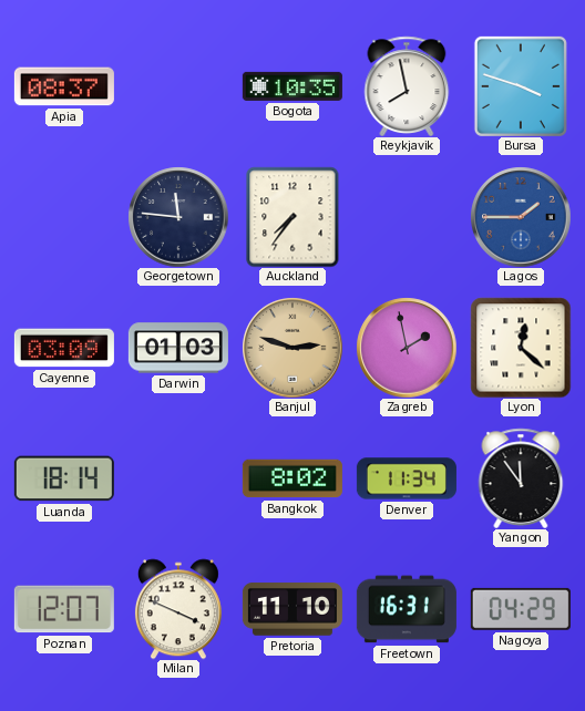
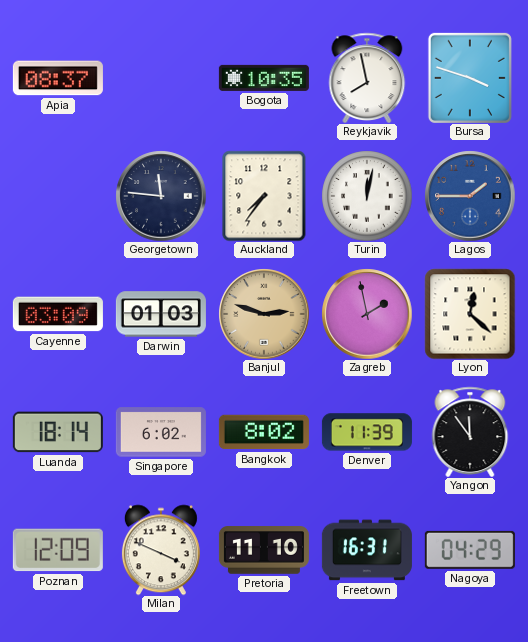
Turin: none -> 12:02
Singapore: none -> 6:02
Denver: 11:34 -> 11:39
Poznan: 12:07 -> 12:09
